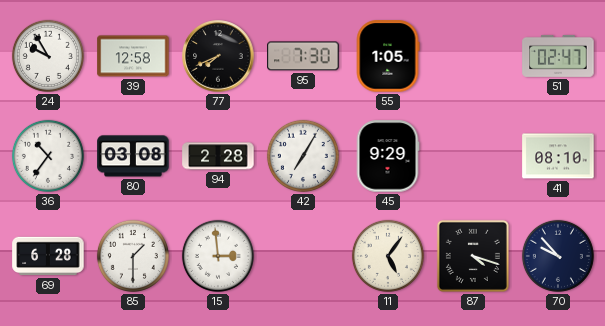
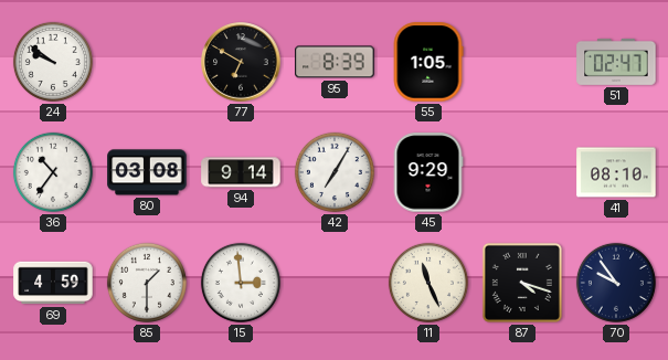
24: 9:55 -> 9:51
39: 12:58 -> none
77: 7:41 -> 6:50
95: 7:30 -> 8:39
94: 2:28 -> 9:14
69: 6:28 -> 4:59
11: 5:06 -> 11:26
70: 9:53 -> 9:54
